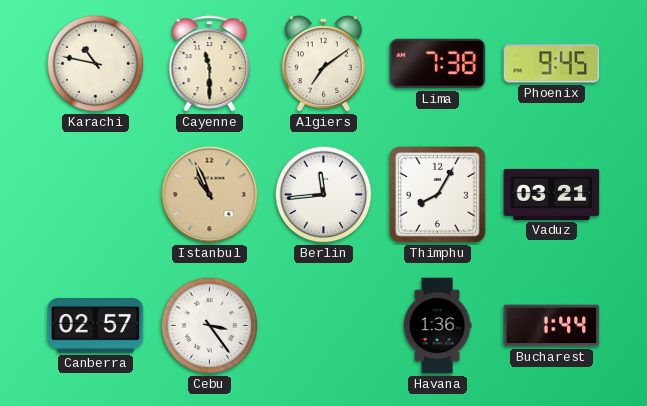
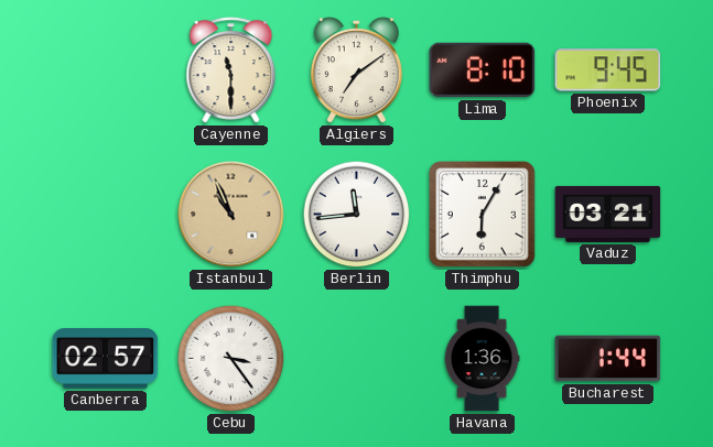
Karachi: 10:47 -> none
Lima: 7:38 -> 8:10
Thimphu: 8:05 -> 6:05
